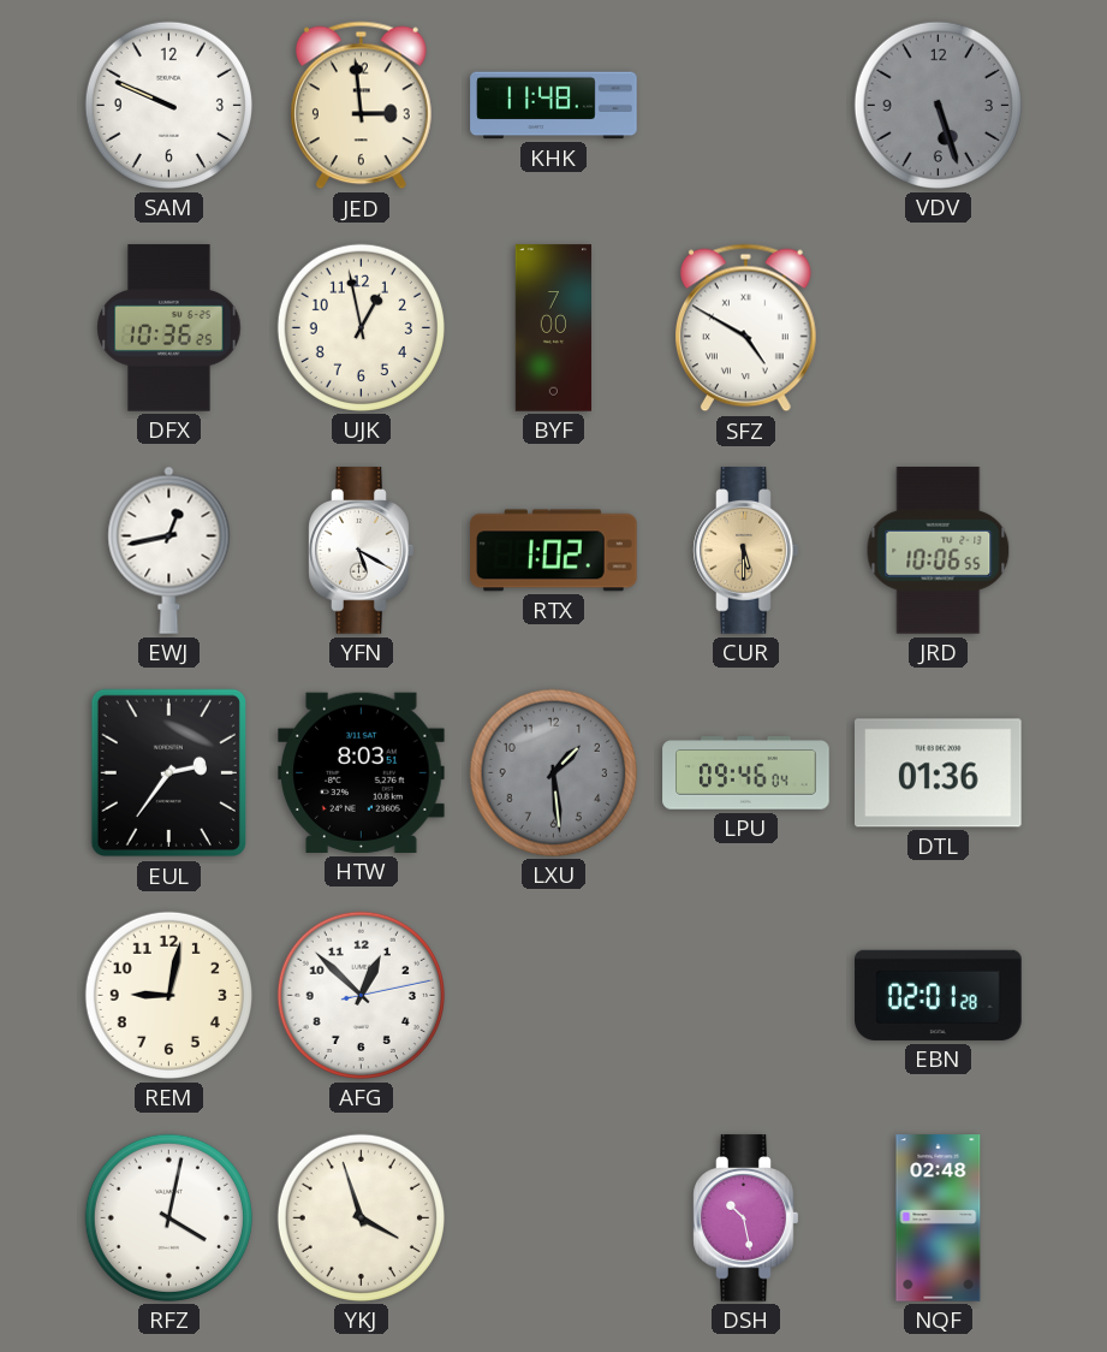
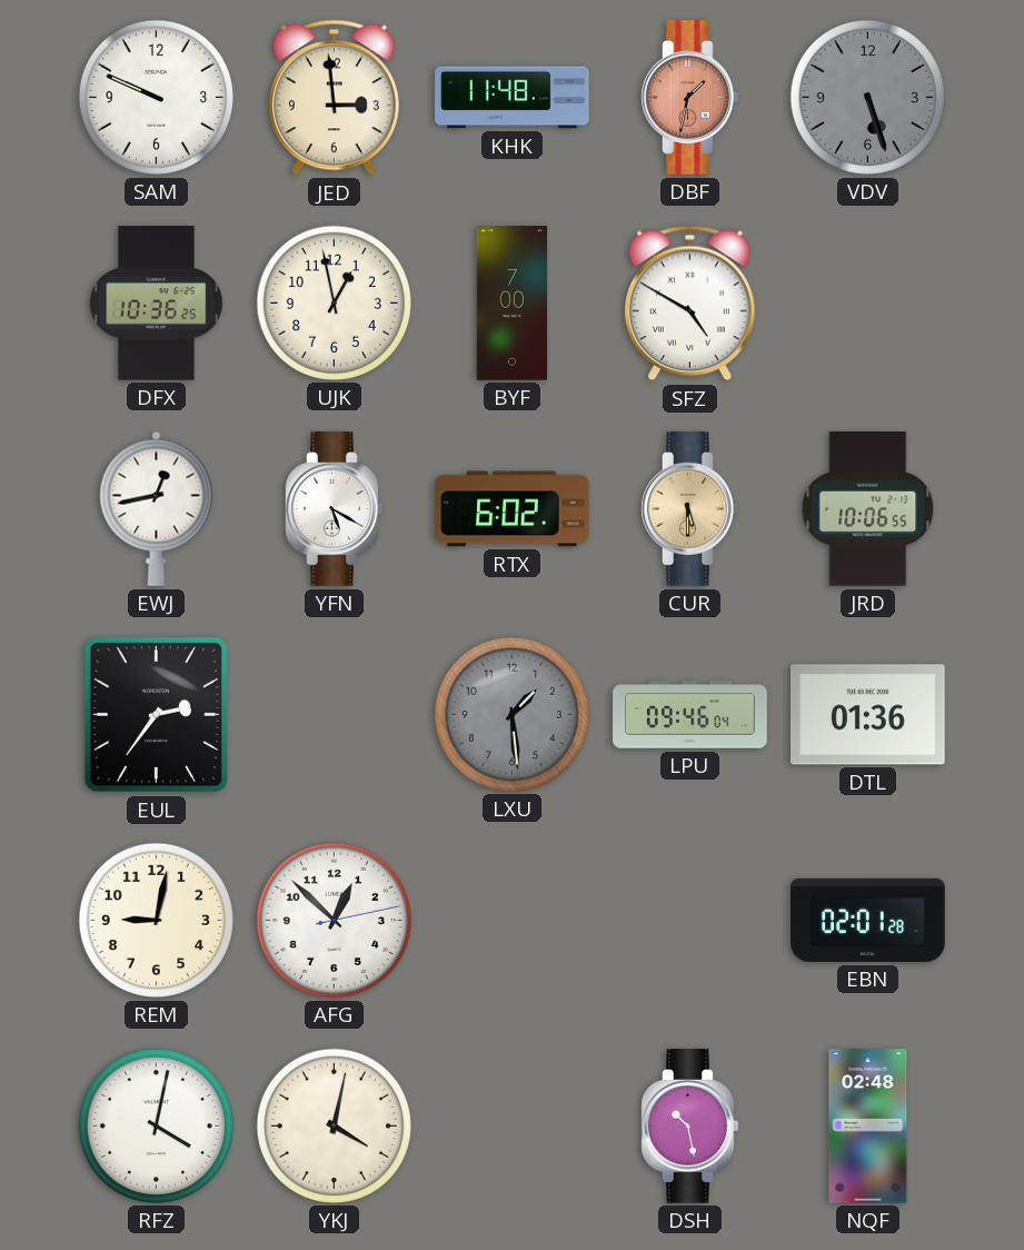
DBF: none -> 1:32
RTX: 1:02 -> 6:02
HTW: 8:03 -> none
YKJ: 3:57 -> 4:02
